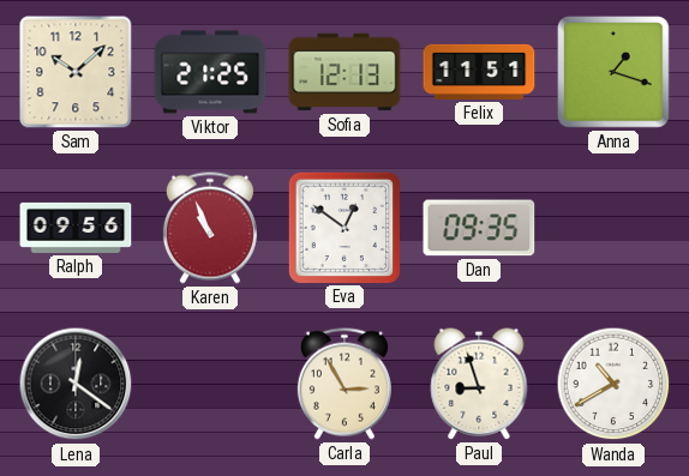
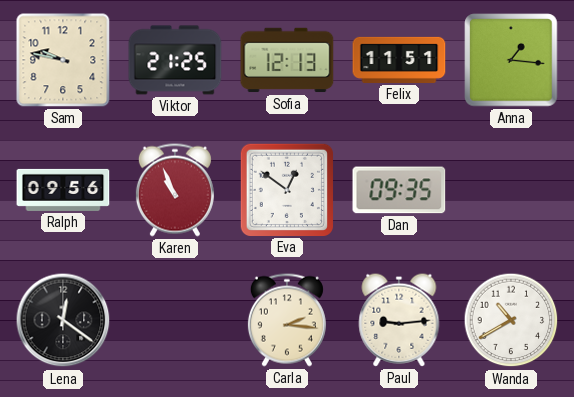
Sam: 10:08 -> 9:47
Anna: 1:18 -> 1:16
Carla: 2:55 -> 2:16
Paul: 8:57 -> 9:14
